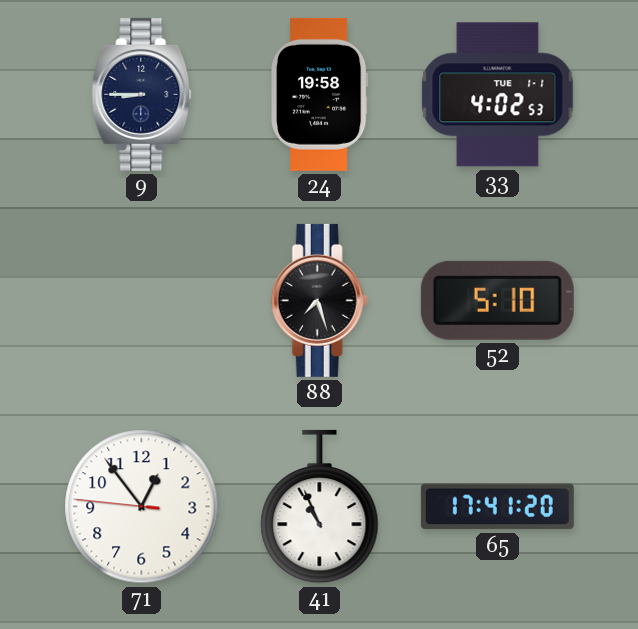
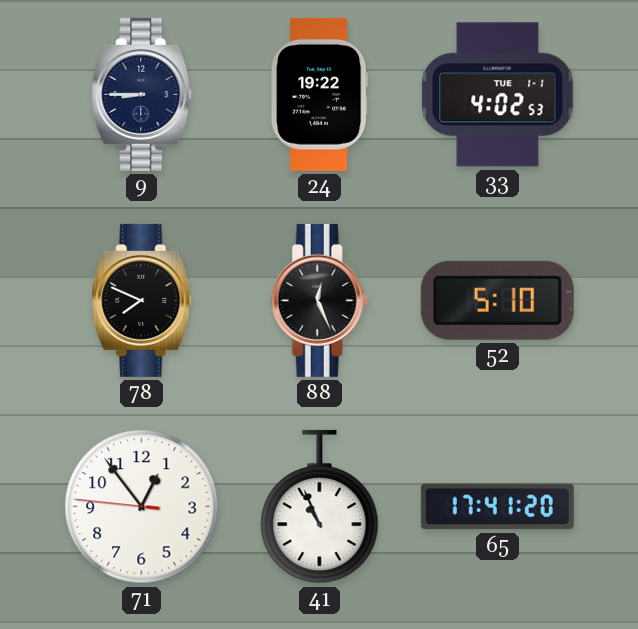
24: 19:58 -> 19:22
78: none -> 7:49
88: 7:27 -> 12:26
